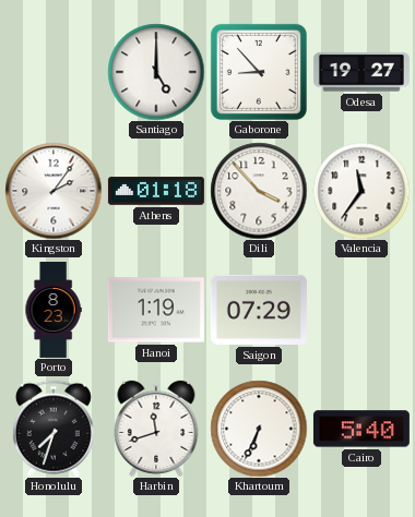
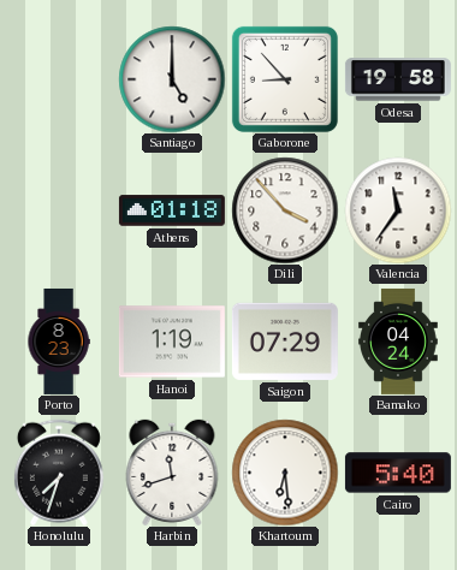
Odesa: 19:27 -> 19:58
Kingston: 2:06 -> none
Bamako: none -> 04:24
Khartoum: 6:34 -> 6:29
